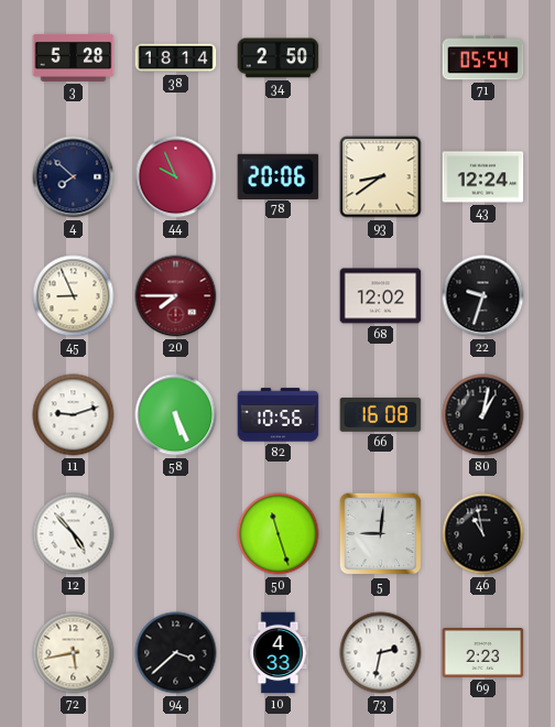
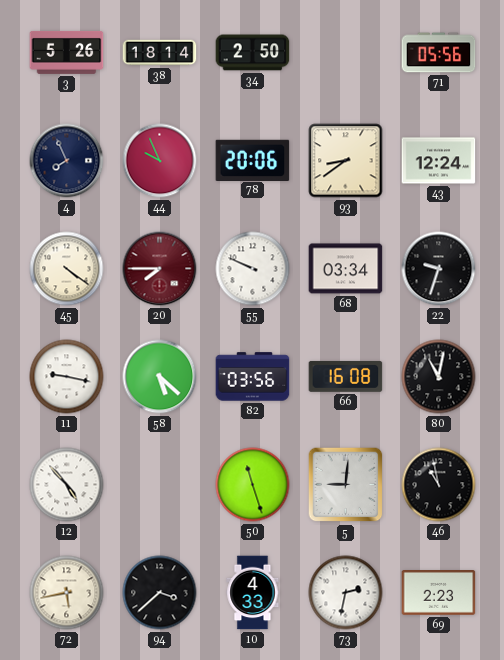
3: 5:28 -> 5:26
71: 05:54 -> 05:56
4: 7:52 -> 7:56
45: 8:56 -> 4:21
55: none -> 9:49
68: 12:02 -> 03:34
11: 9:12 -> 9:17
58: 5:26 -> 5:22
82: 10:56 -> 03:56
80: 1:02 -> 11:02
